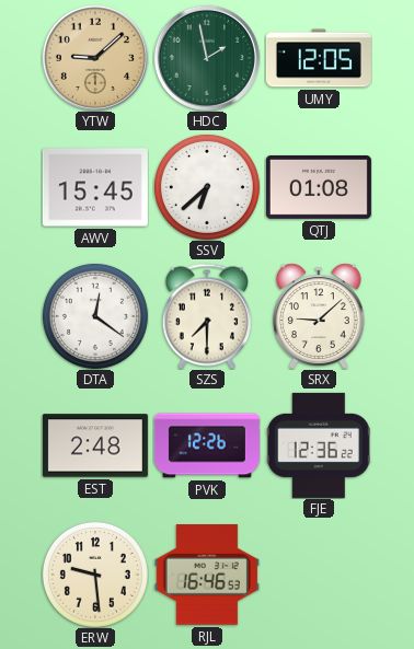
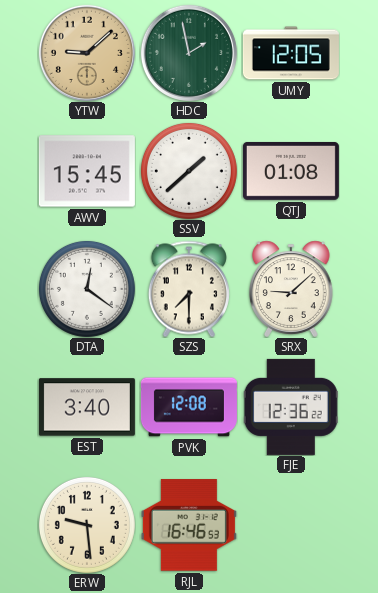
SSV: 6:38 -> 1:38
EST: 2:48 -> 3:40
PVK: 12:26 -> 12:08
